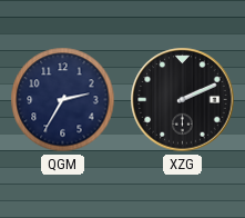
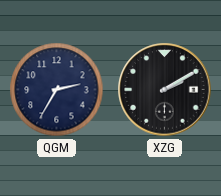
XZG: 2:11 -> 2:10
